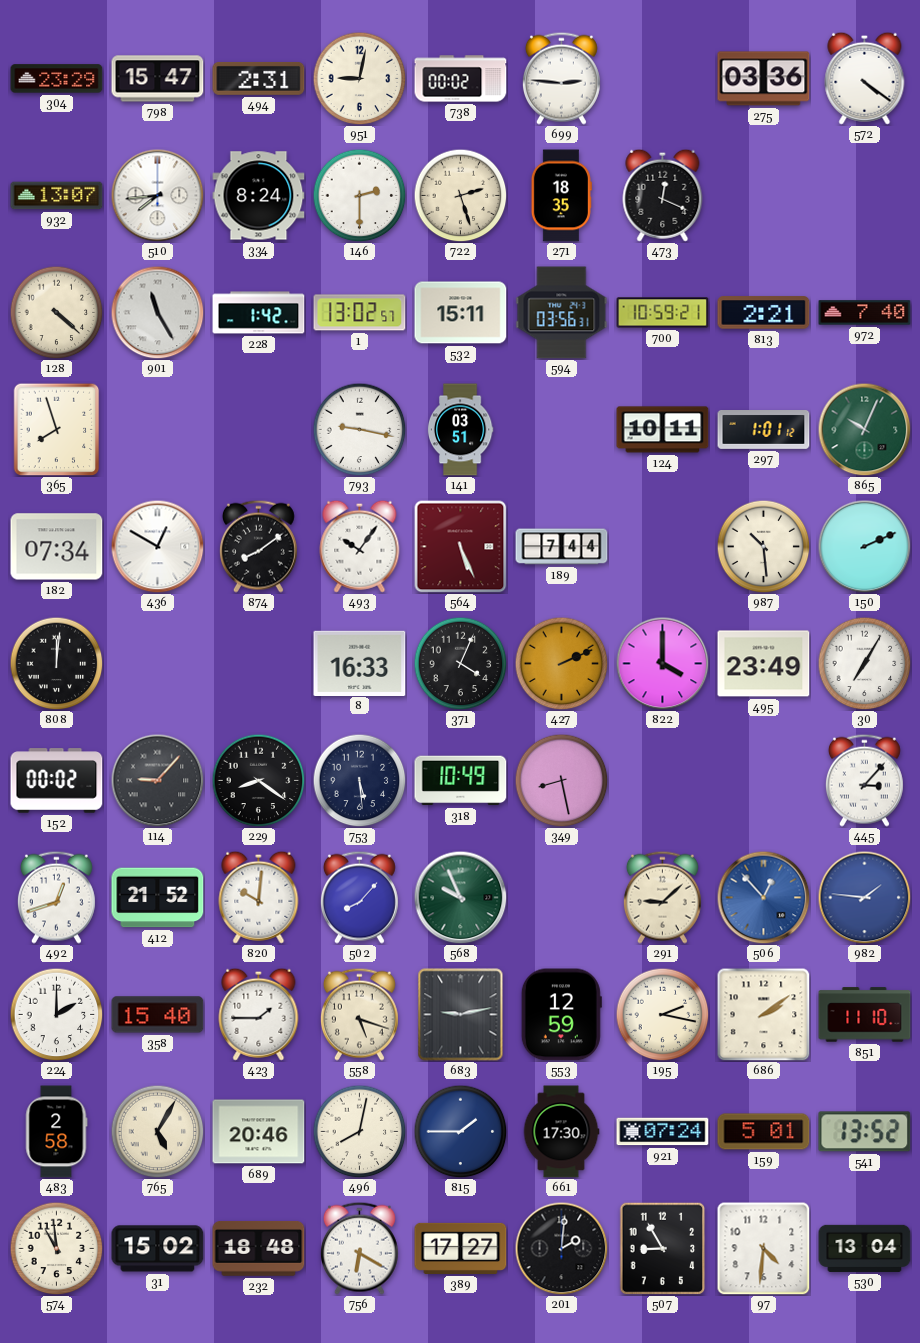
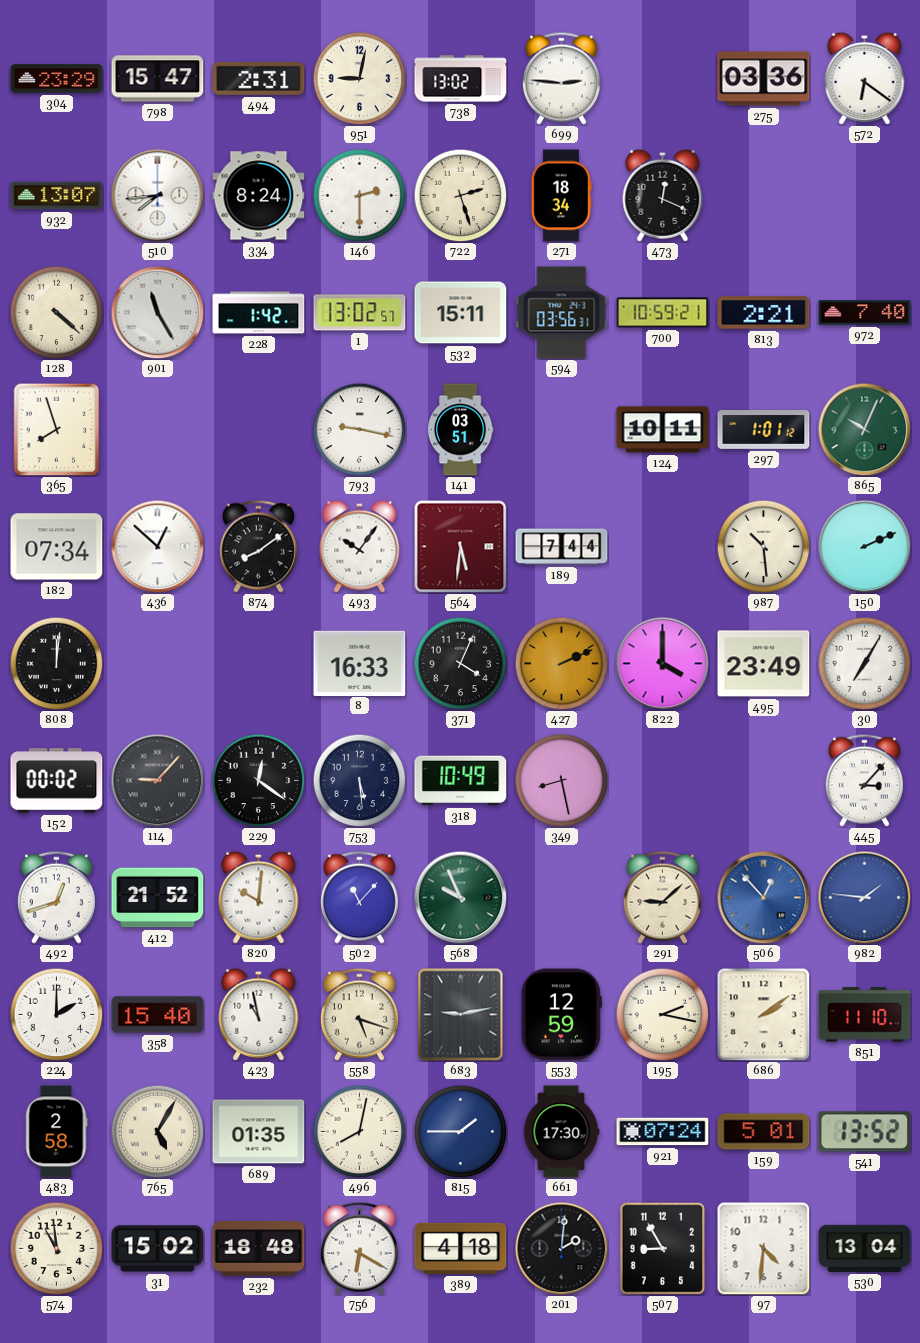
738: 00:02 -> 13:02
572: 4:21 -> 6:21
271: 18:35 -> 18:34
436: 12:50 -> 12:52
564: 5:26 -> 5:31
229: 8:21 -> 12:21
502: 8:07 -> 11:07
423: 1:45 -> 10:58
689: 20:46 -> 01:35
389: 17:27 -> 4:18
